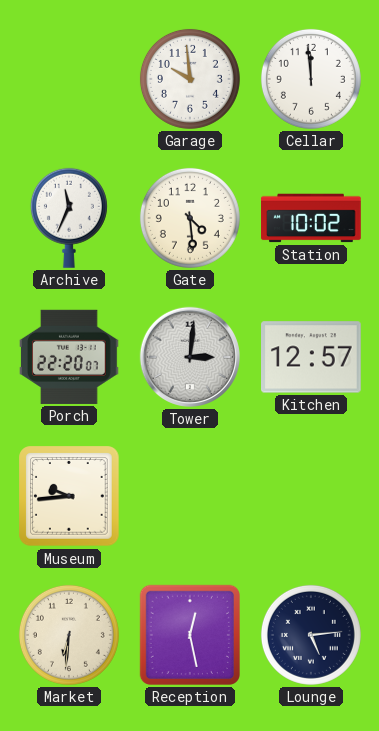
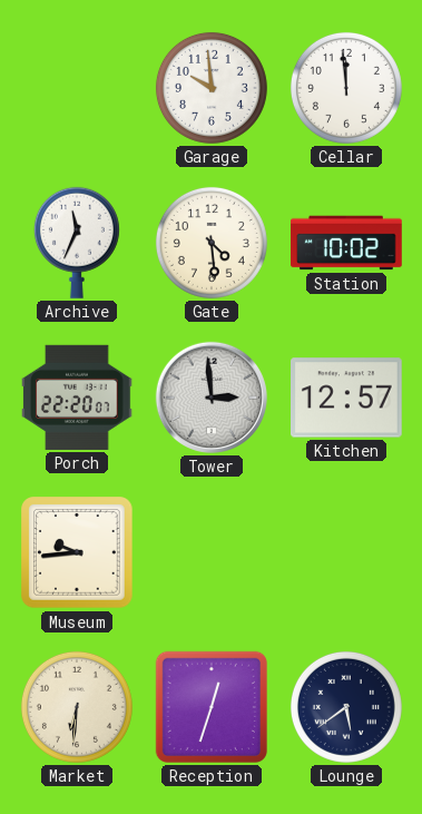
Tower: 3:01 -> 2:59
Reception: 12:28 -> 12:33
Lounge: 5:14 -> 5:39
